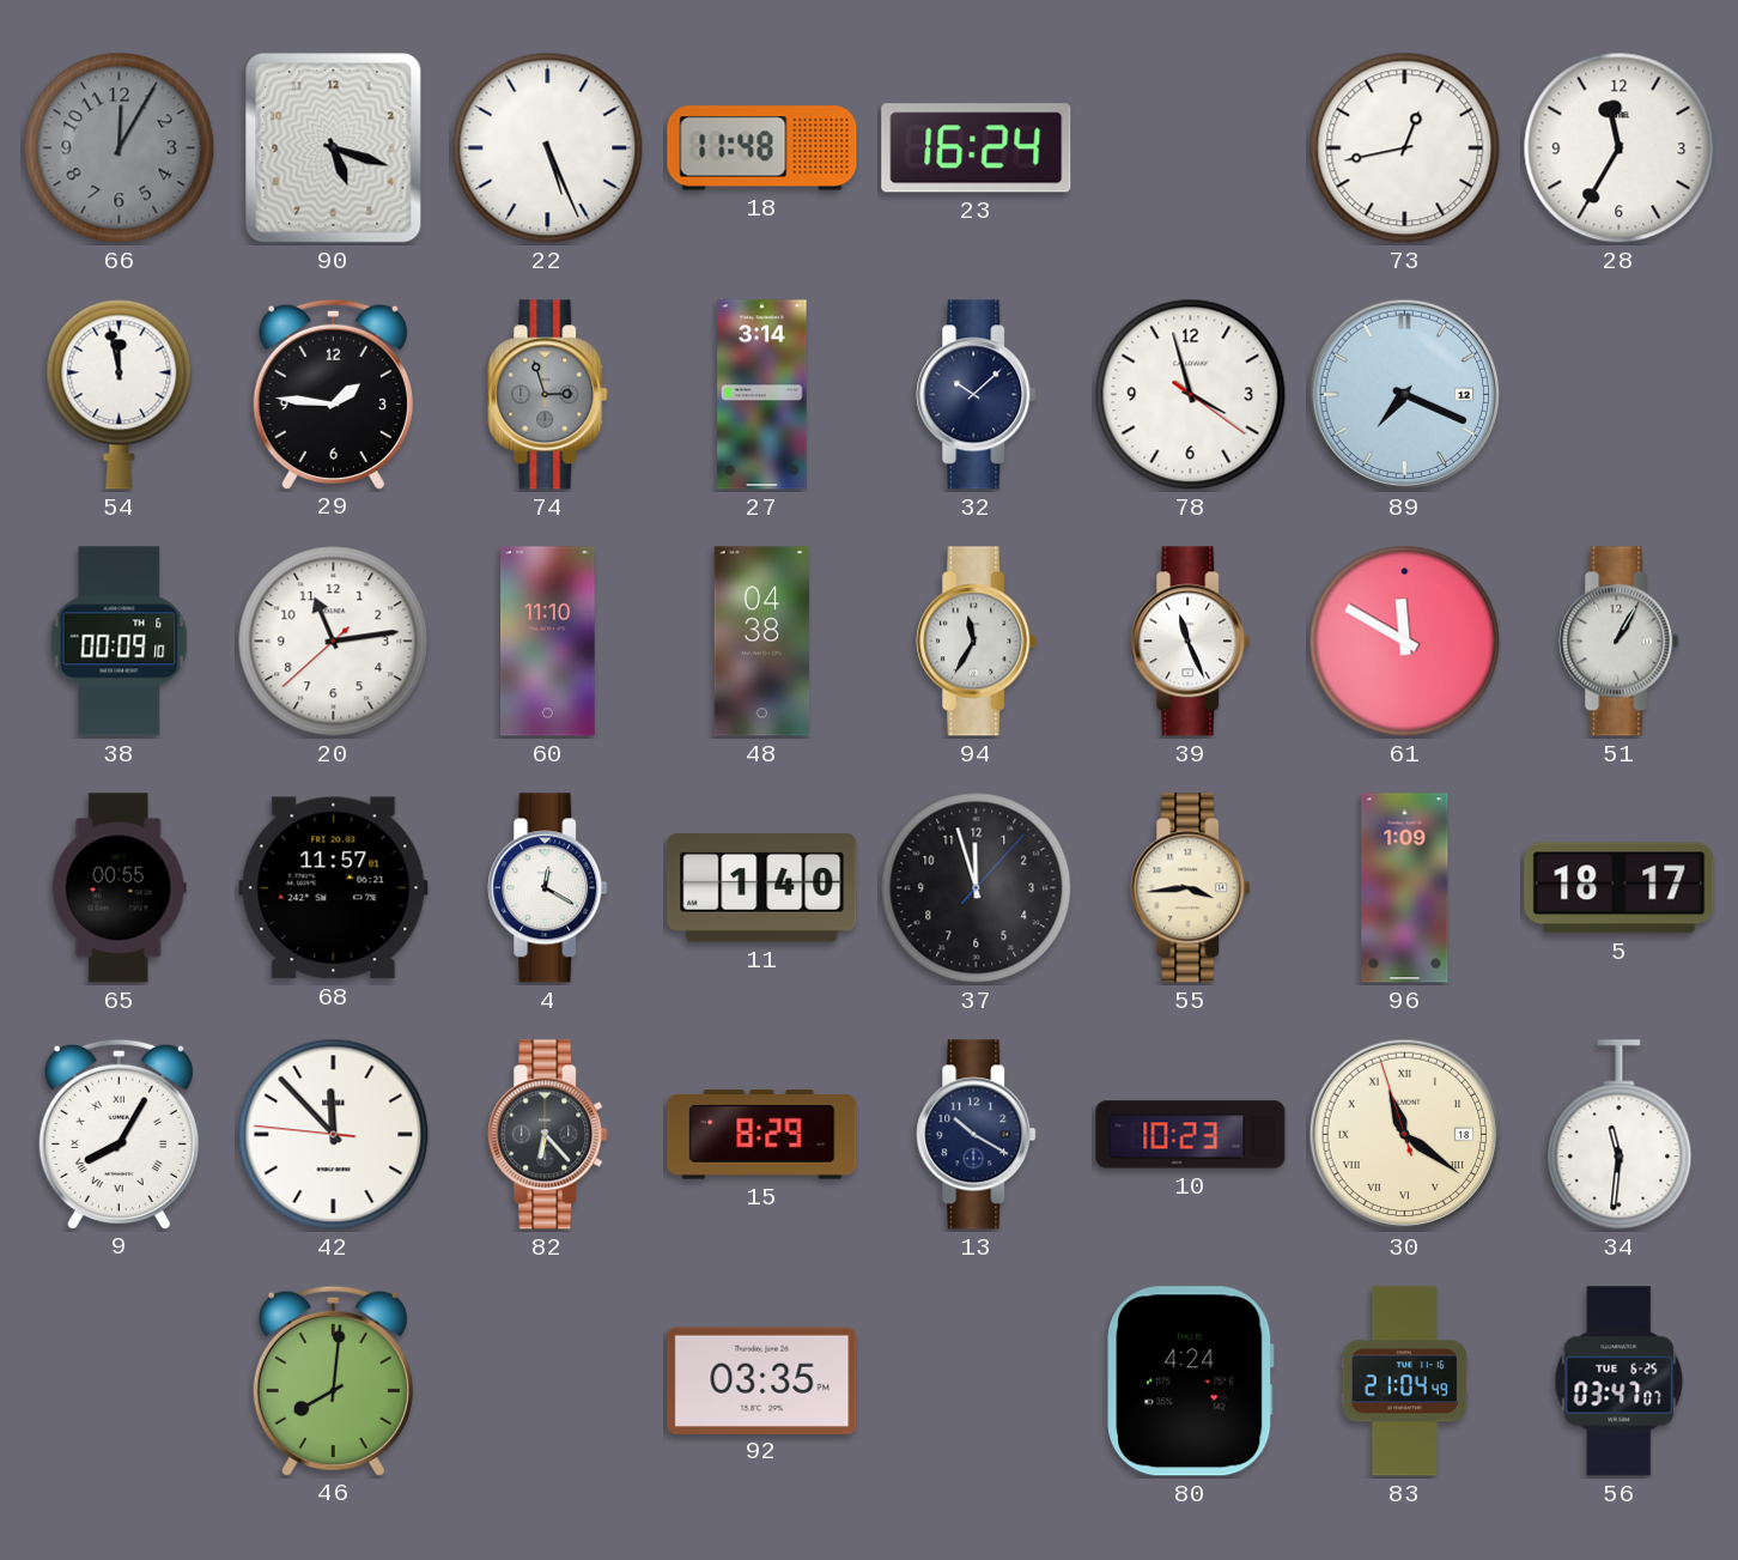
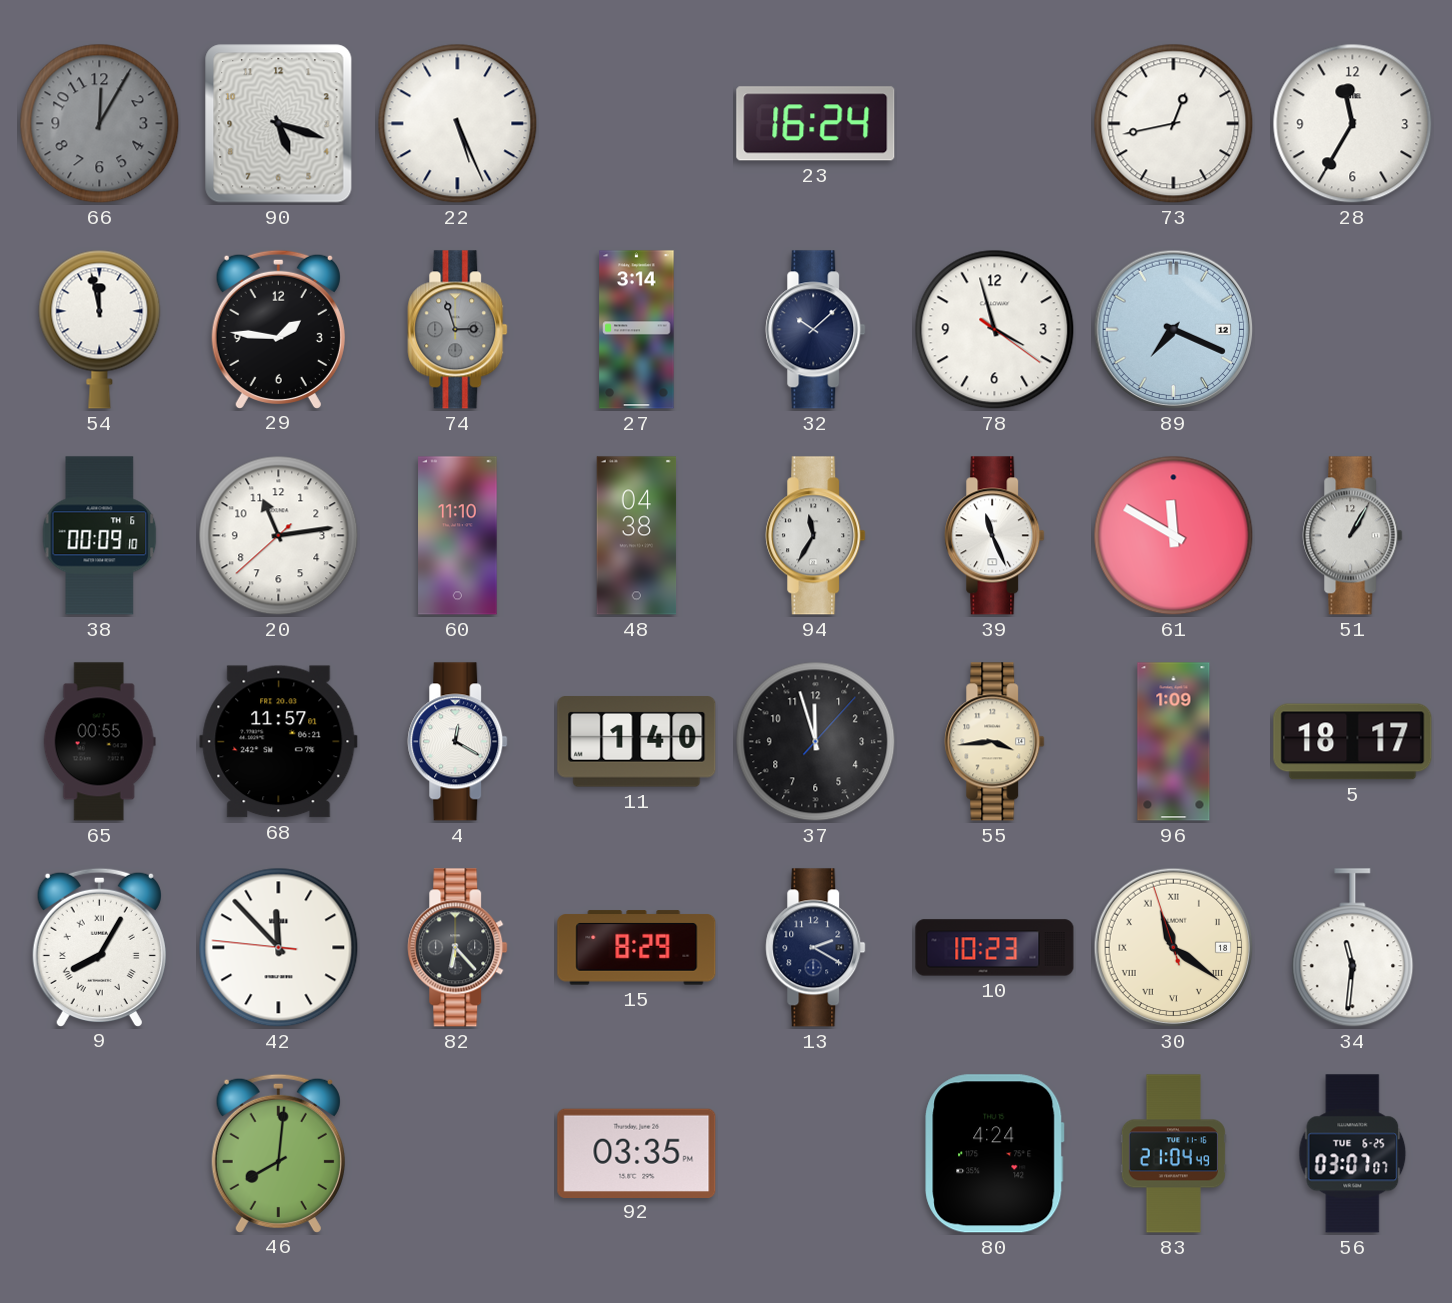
18: 11:48 -> none
13: 10:20 -> 2:20
56: 03:47 -> 03:07
